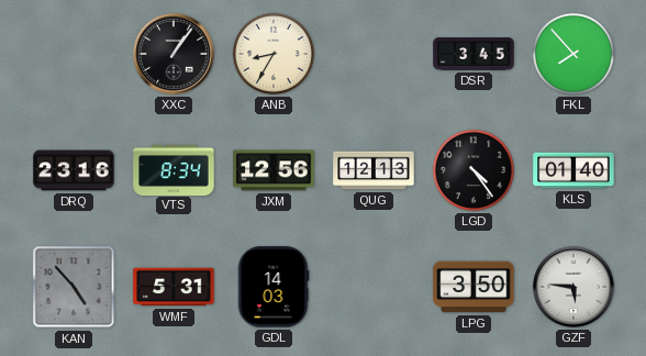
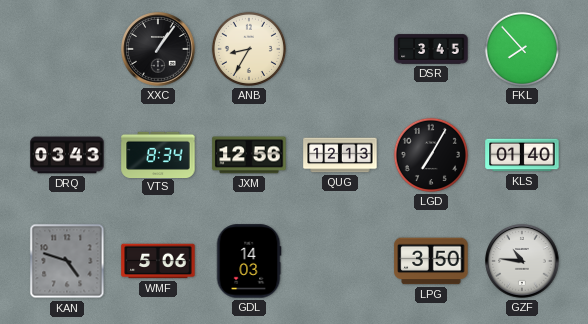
DRQ: 23:16 -> 03:43
LGD: 4:24 -> 7:05
KAN: 4:53 -> 4:48
WMF: 5:31 -> 5:06
GZF: 5:46 -> 10:46
